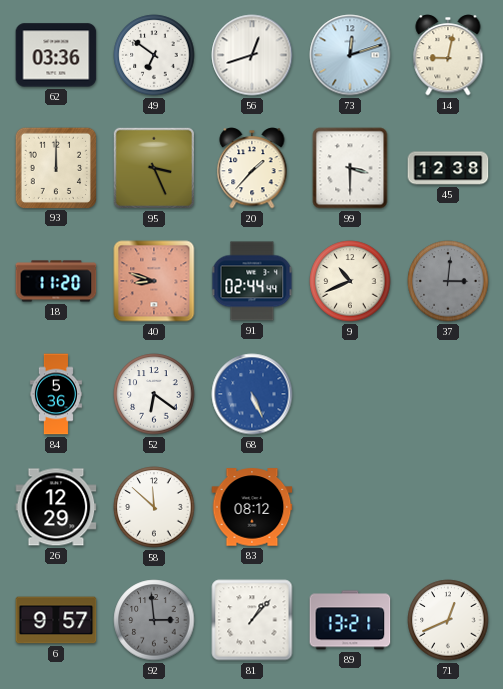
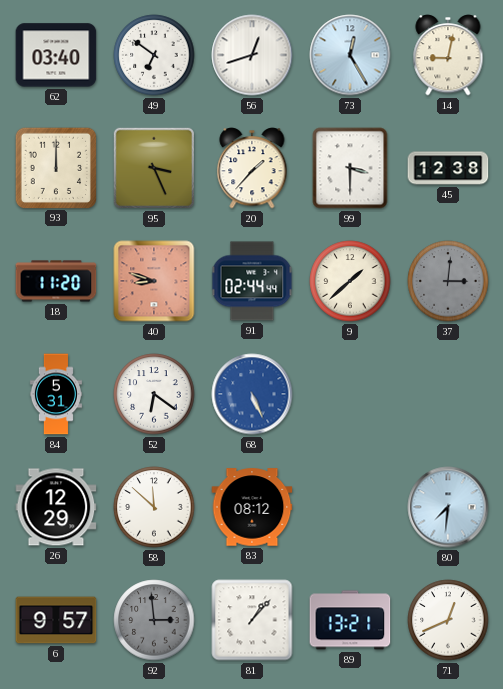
62: 03:36 -> 03:40
73: 12:12 -> 12:25
9: 10:41 -> 1:38
84: 5:36 -> 5:31
80: none -> 7:31
